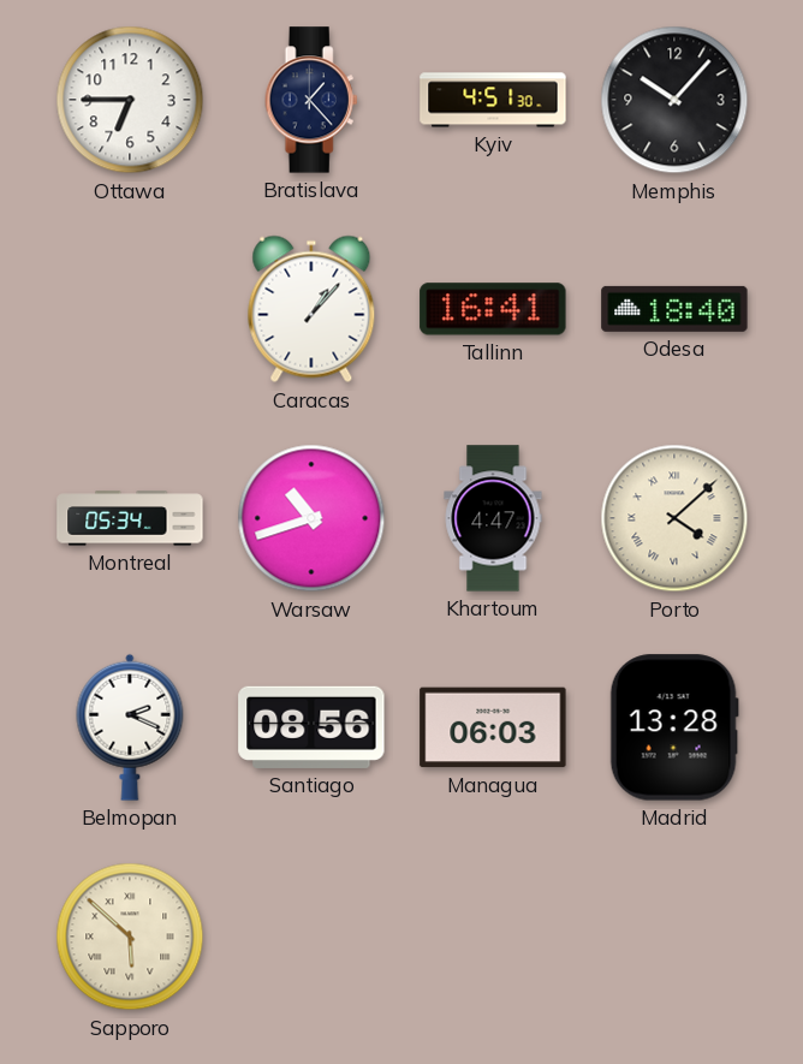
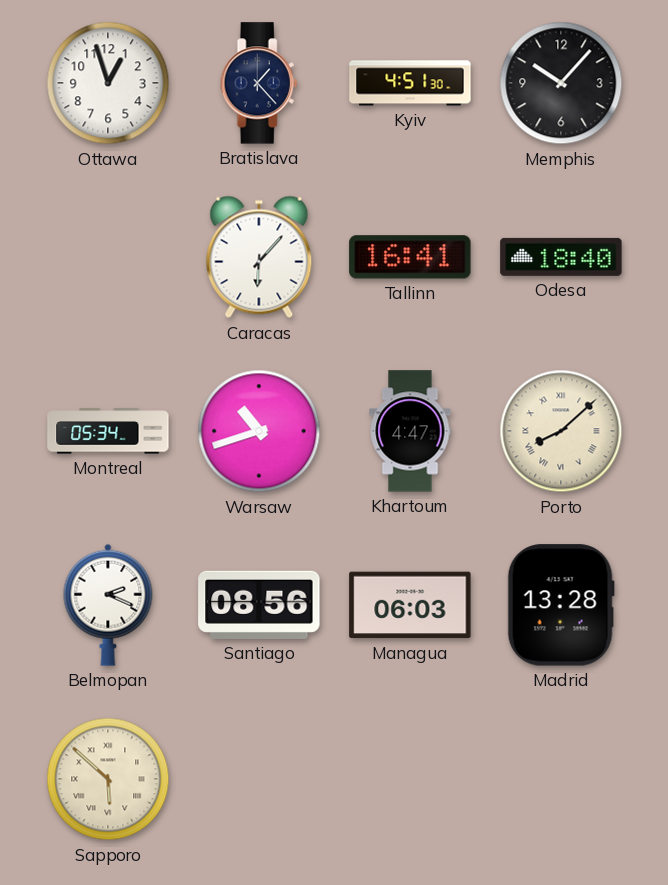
Ottawa: 6:45 -> 12:57
Caracas: 1:07 -> 6:07
Porto: 4:08 -> 8:08
